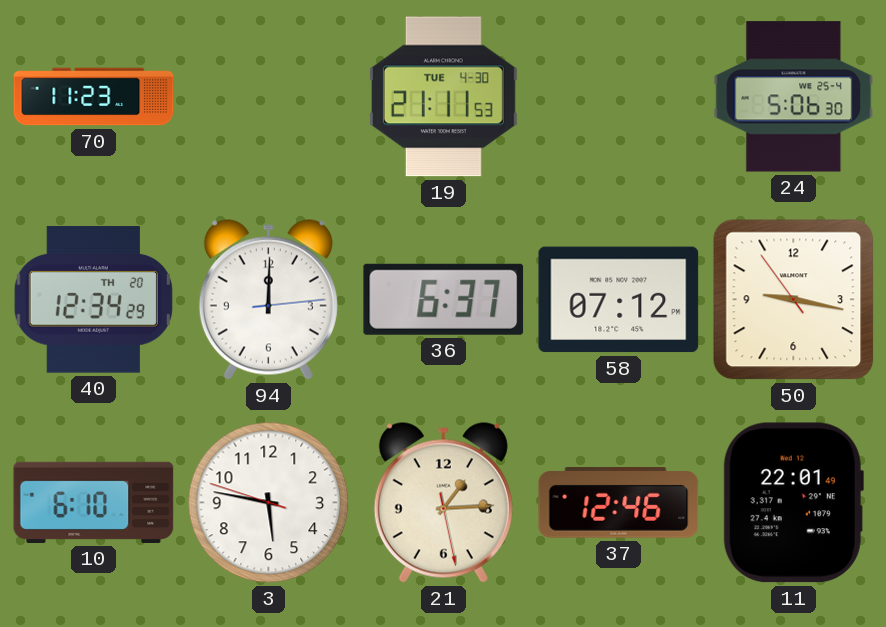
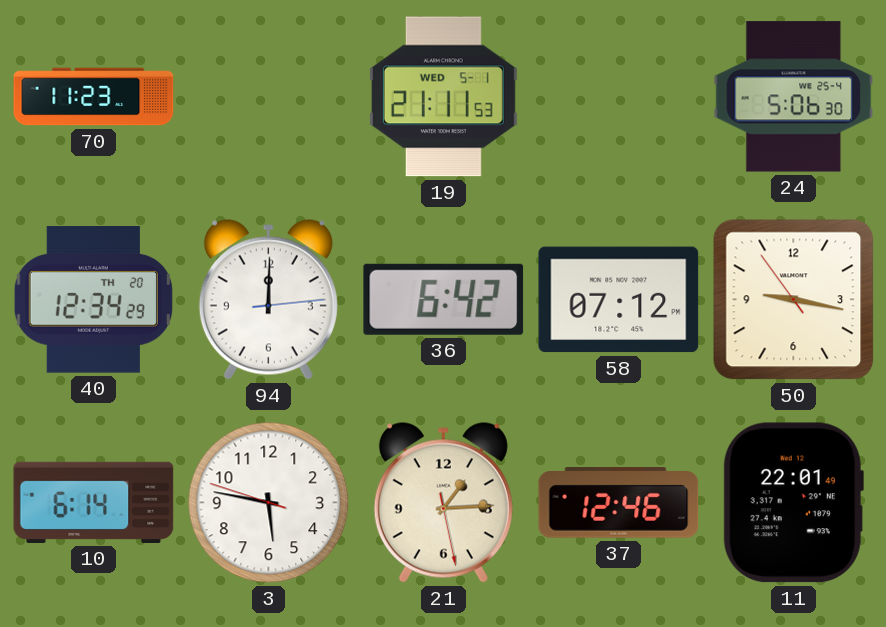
19 date: TUE 4-30 -> WED 5-1
36: 6:37 -> 6:42
10: 6:10 -> 6:14
